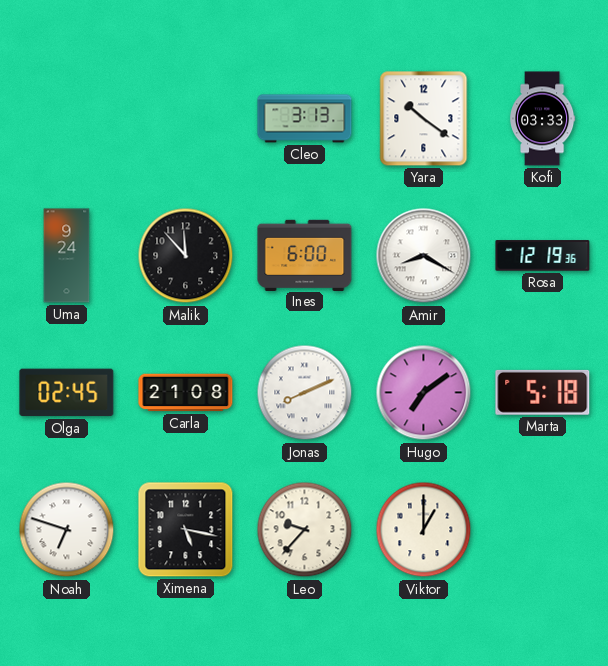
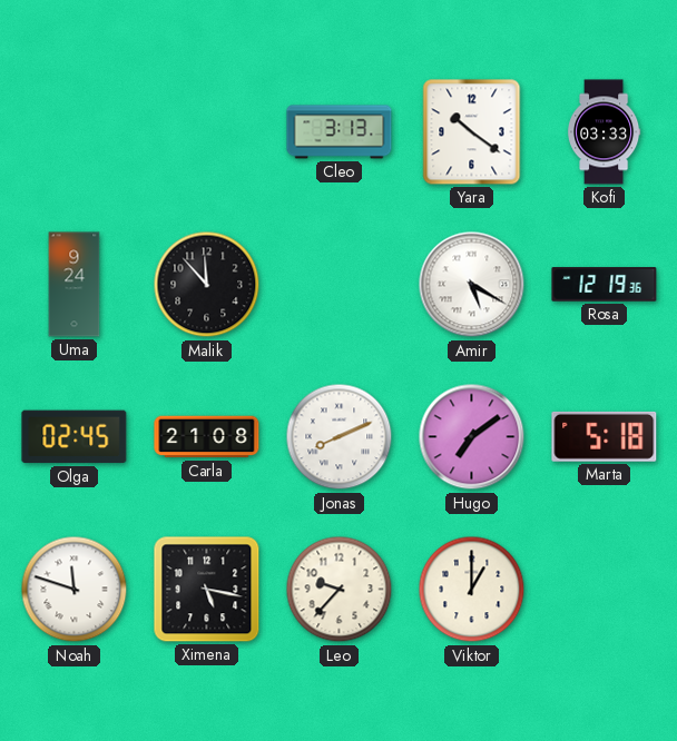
Ines: 6:00 -> none
Amir: 8:20 -> 5:20
Noah: 6:48 -> 11:48
